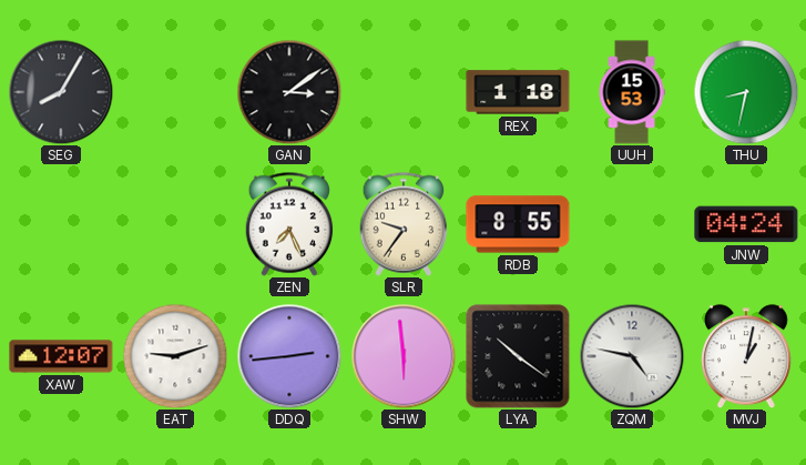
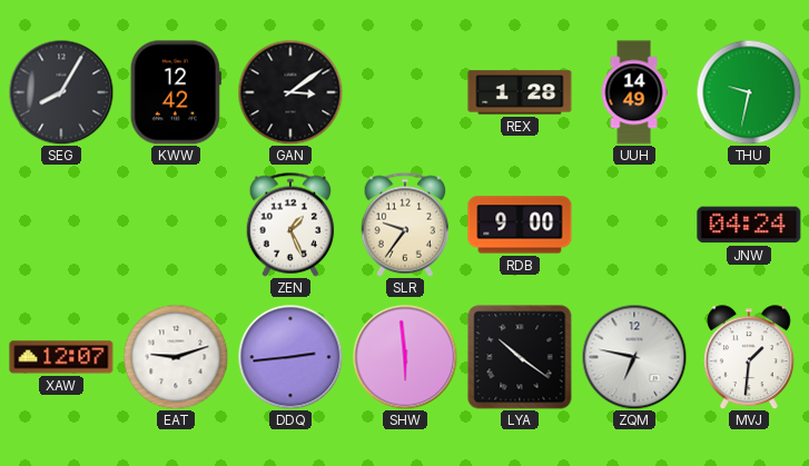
KWW: none -> 12:42
REX: 1:18 -> 1:28
UUH: 15:53 -> 14:49
THU: 8:32 -> 9:32
ZEN: 7:26 -> 1:26
RDB: 8:55 -> 9:00
ZQM: 4:47 -> 6:47
MVJ: 1:02 -> 1:31
